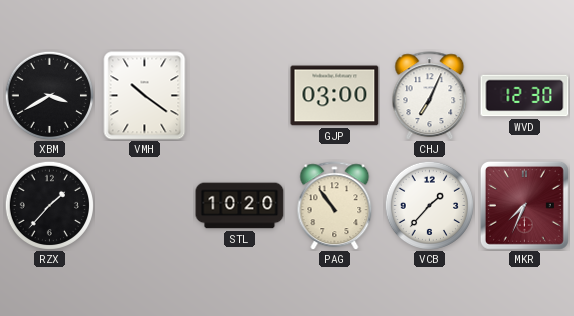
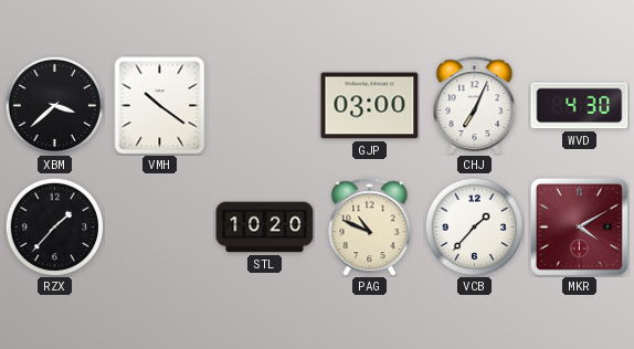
XBM: 3:40 -> 3:38
WVD: 12:30 -> 4:30
PAG: 10:54 -> 10:49
MKR: 7:34 -> 4:10
